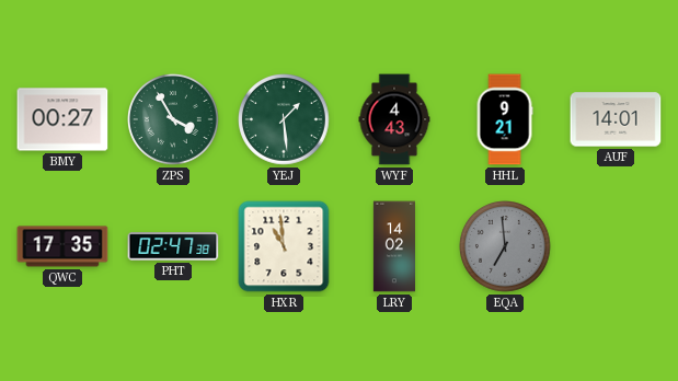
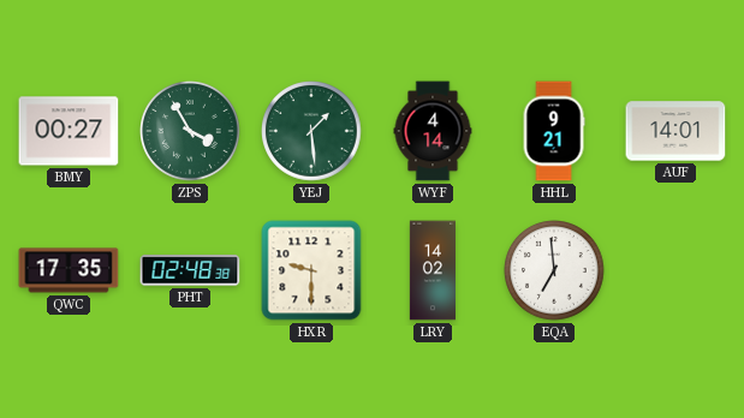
WYF: 4:43 -> 4:14
PHT: 02:47 -> 02:48
HXR: 10:59 -> 9:30
EQA dial: grey -> white
